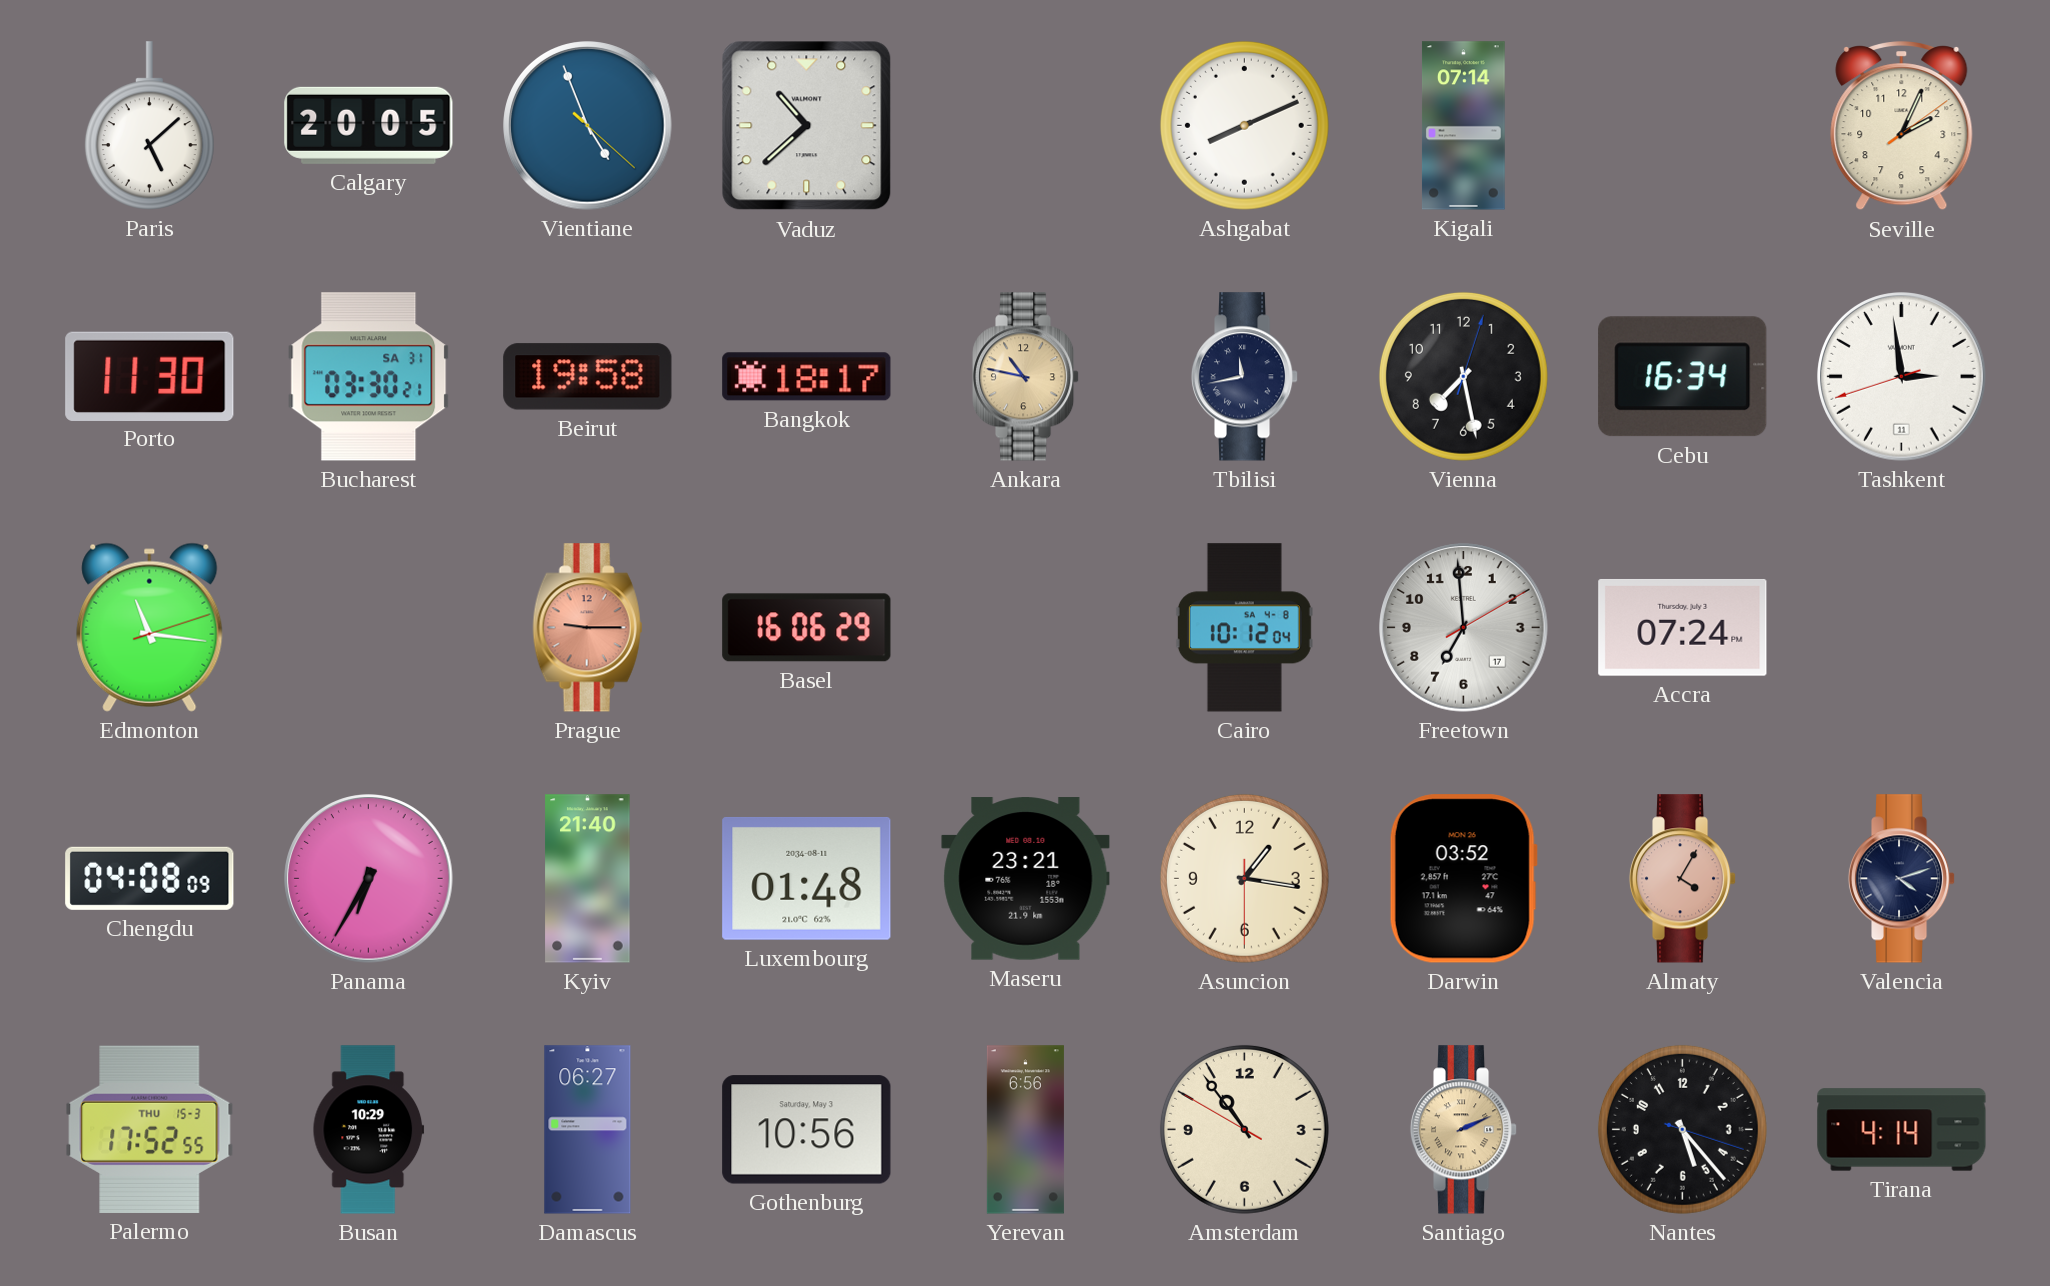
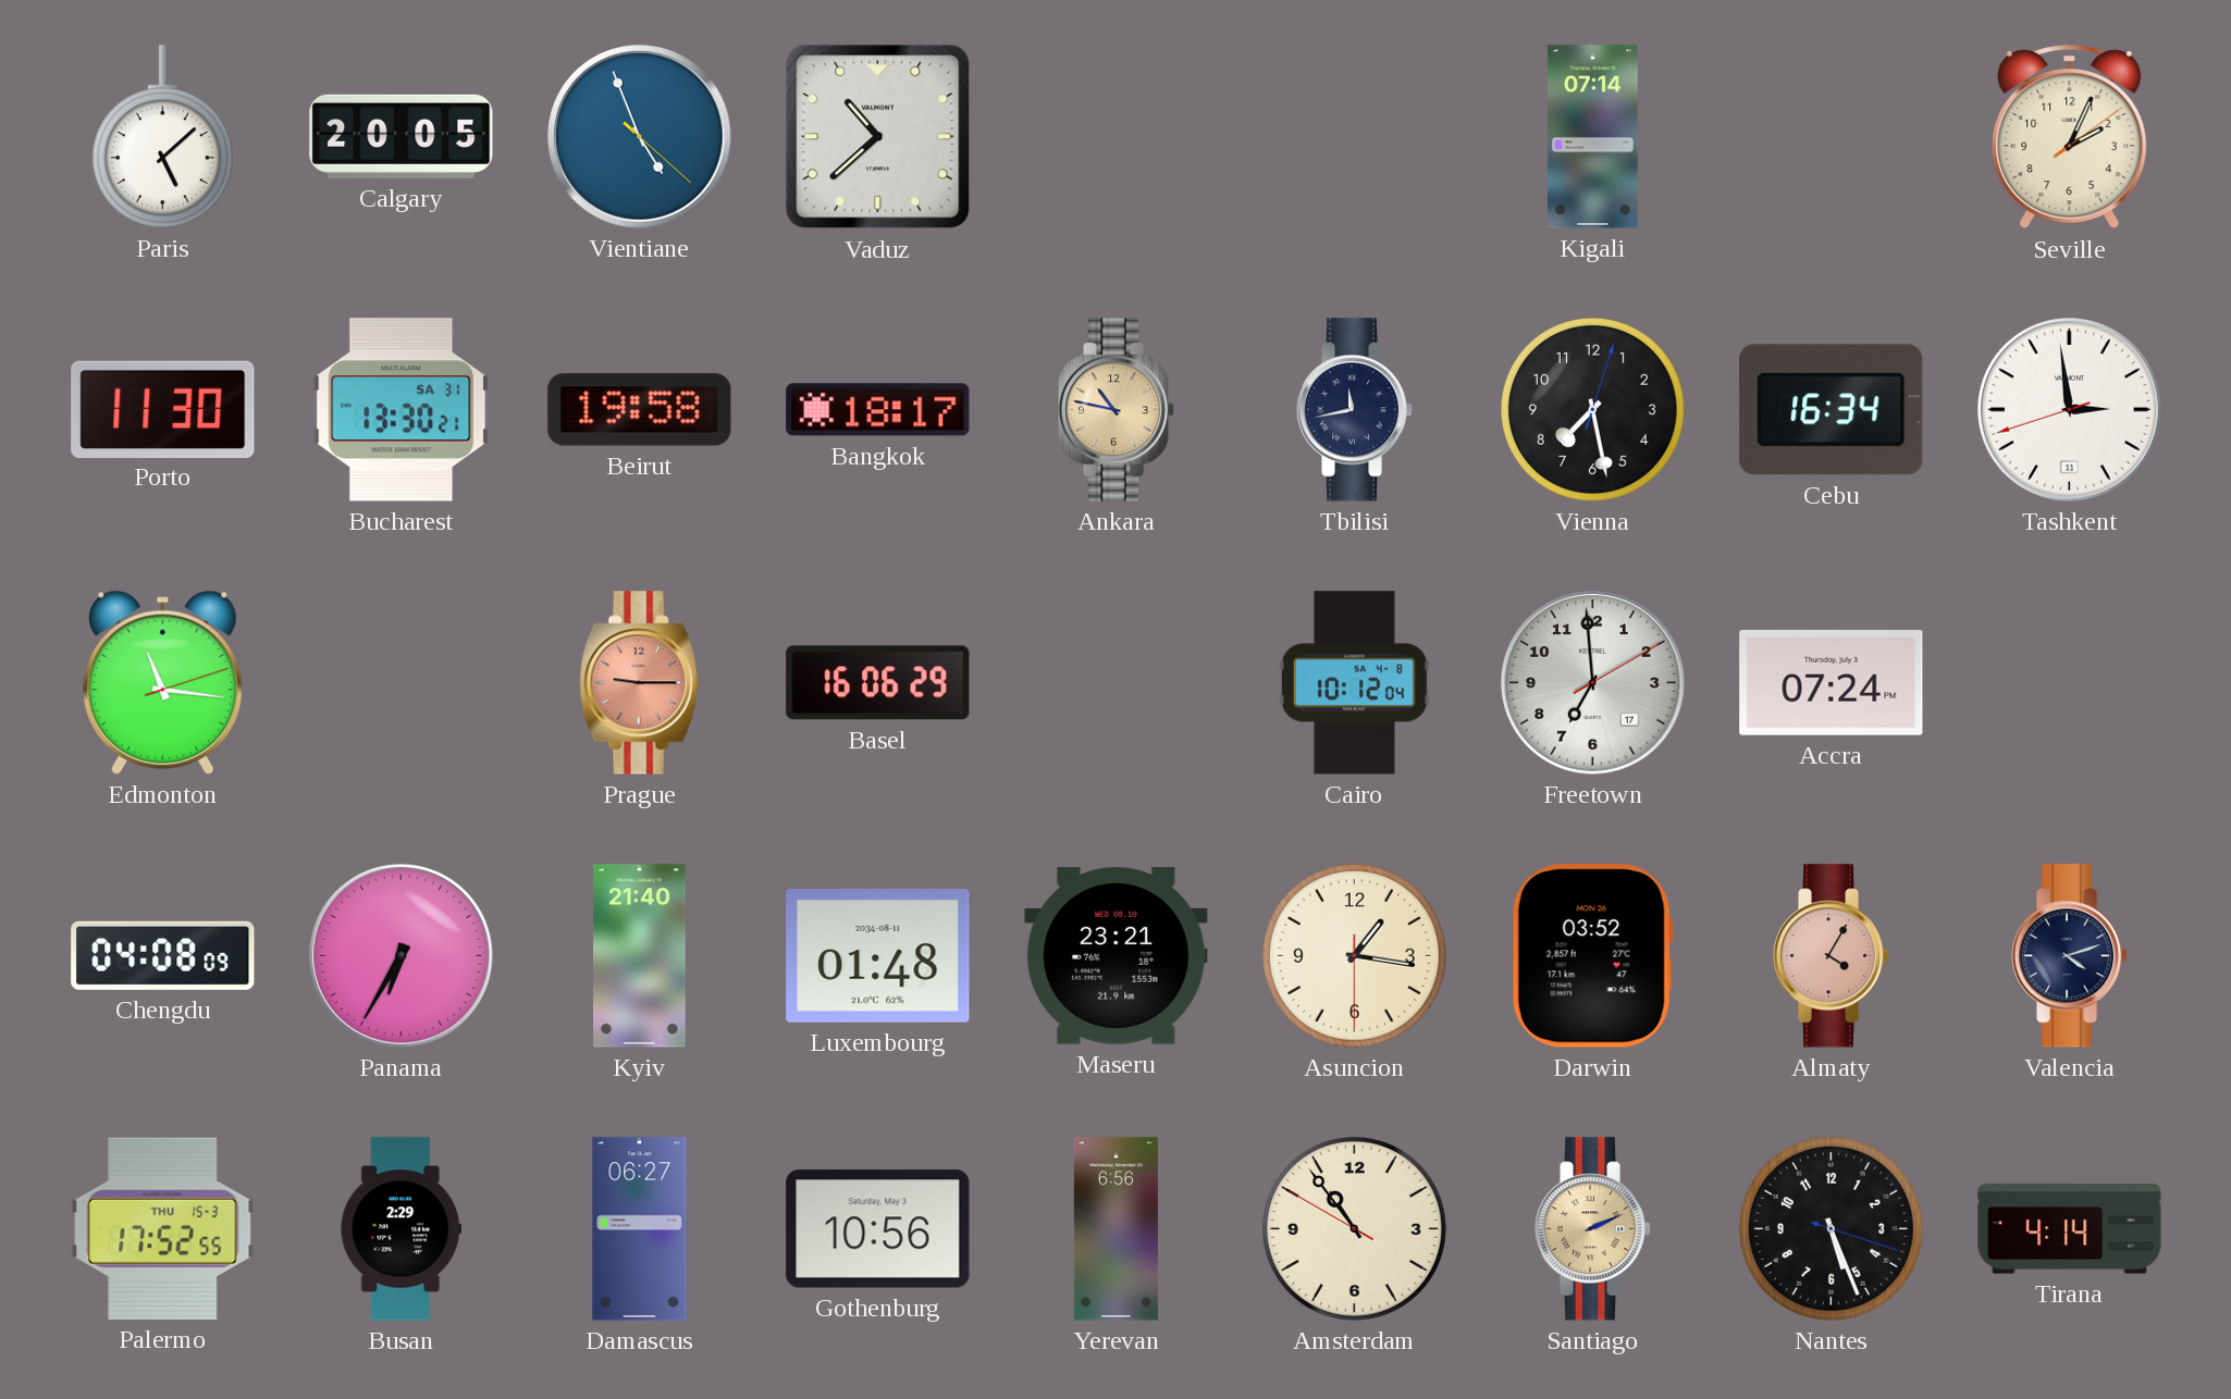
Ashgabat: 8:11 -> none
Bucharest: 03:30 -> 13:30
Busan: 10:29 -> 2:29
Nantes: 5:23 -> 5:26
